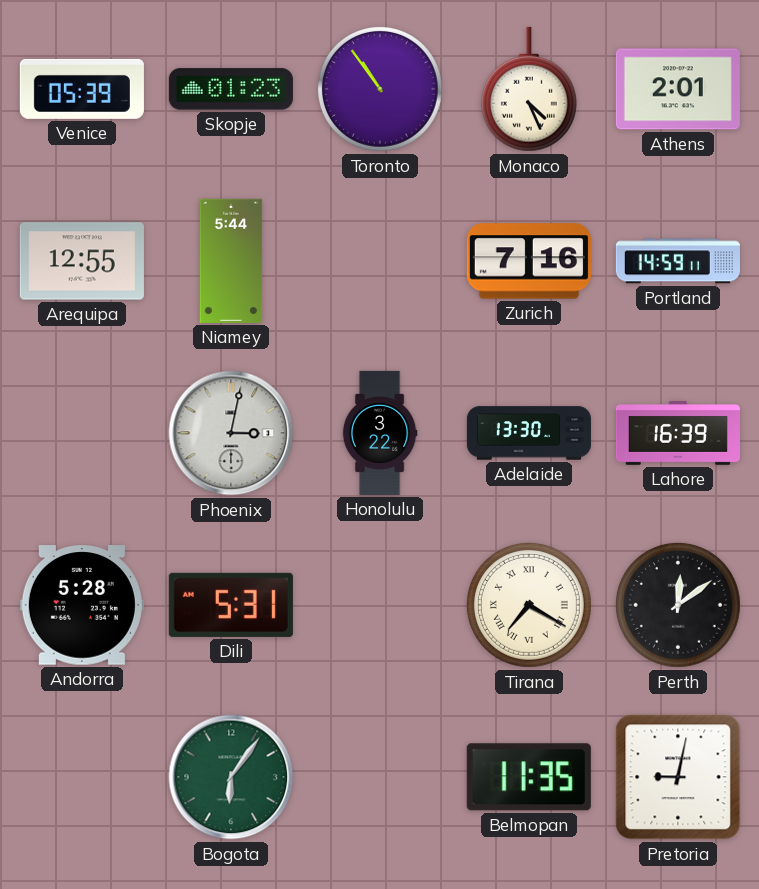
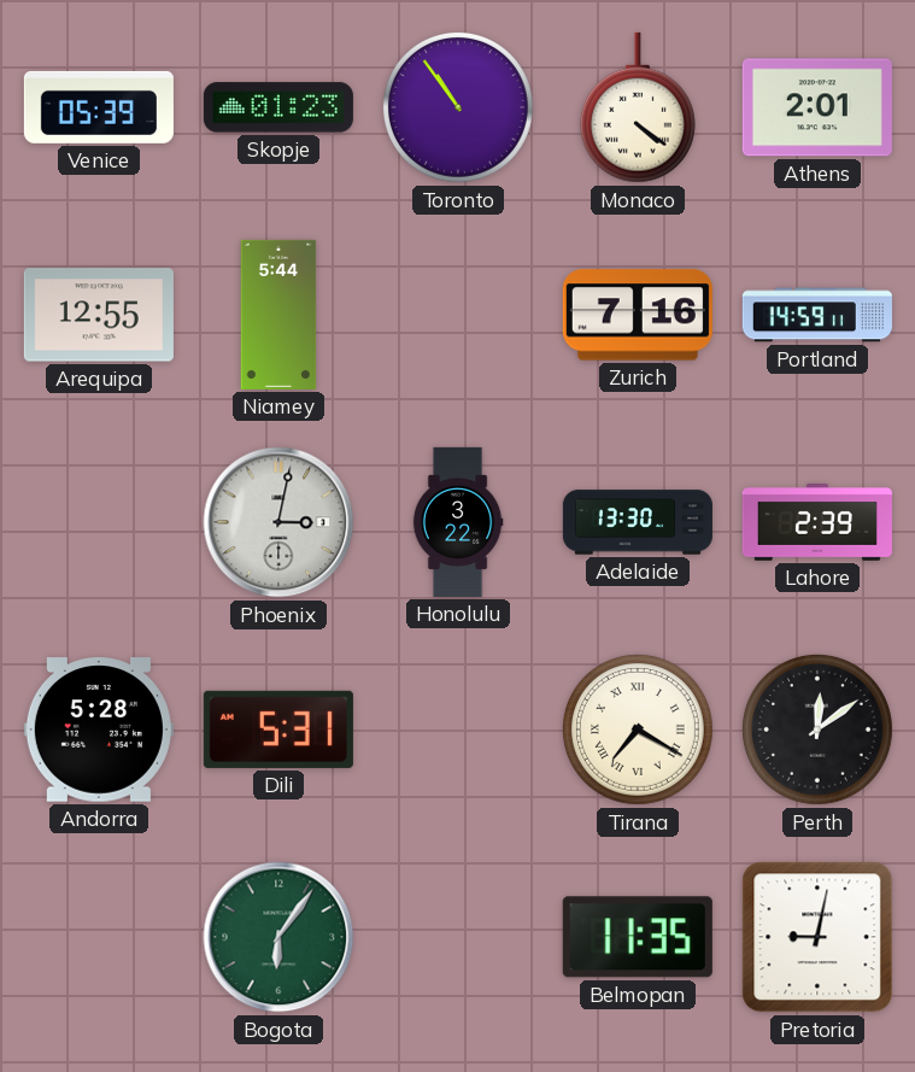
Monaco: 4:26 -> 4:21
Lahore: 16:39 -> 2:39
